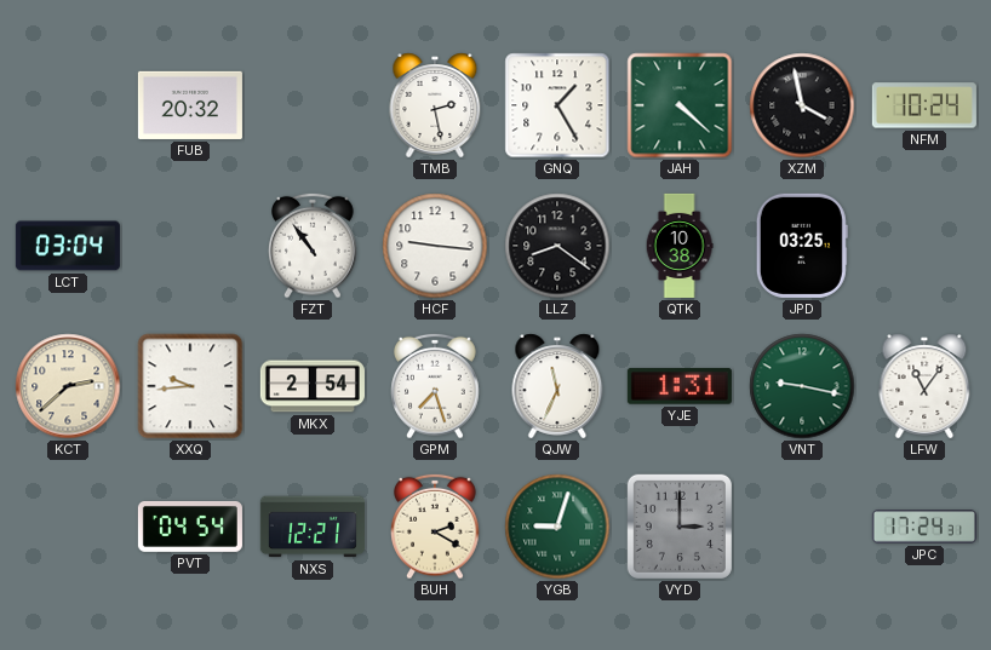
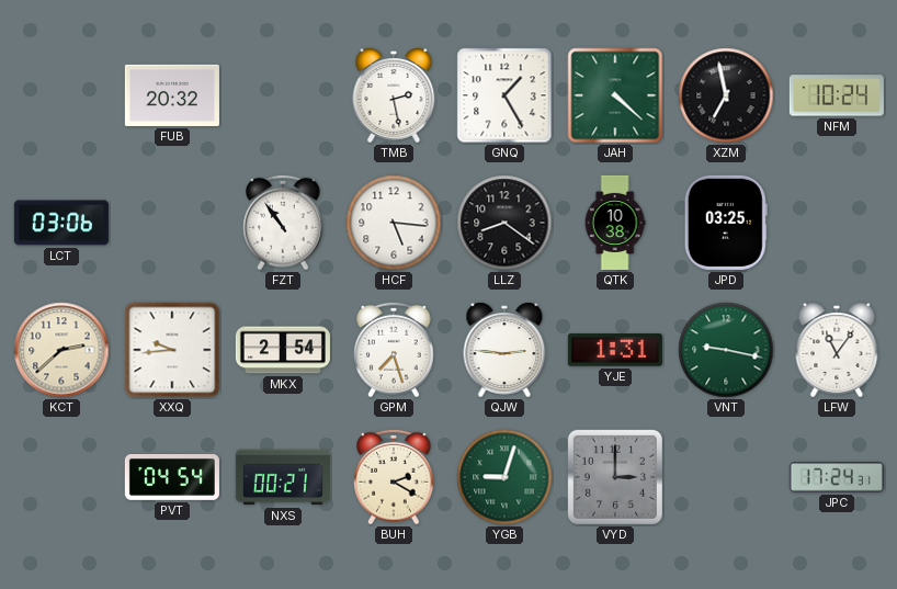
XZM: 3:58 -> 6:58
LCT: 03:04 -> 03:06
HCF: 9:16 -> 5:16
QJW: 11:34 -> 2:46
NXS: 12:21 -> 00:21
